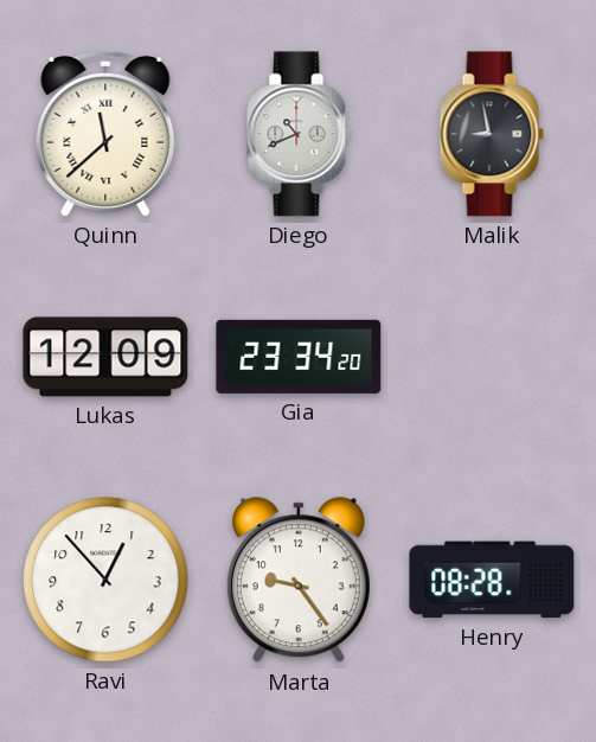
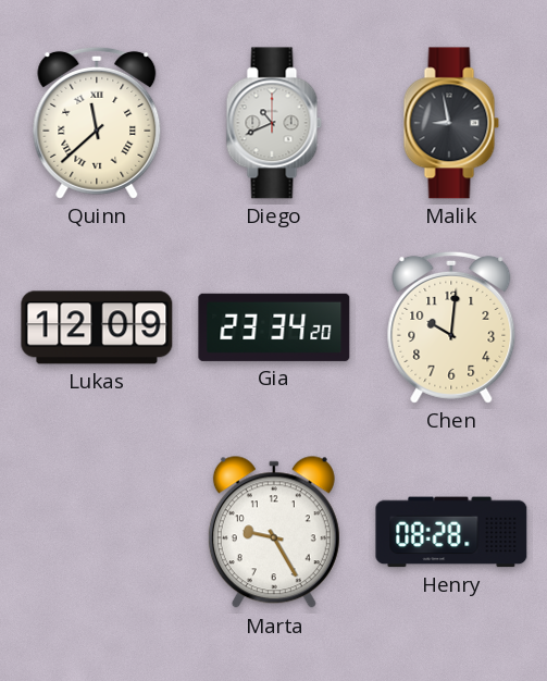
Chen: none -> 10:01
Ravi: 12:53 -> none
Marta: 9:24 -> 9:25
